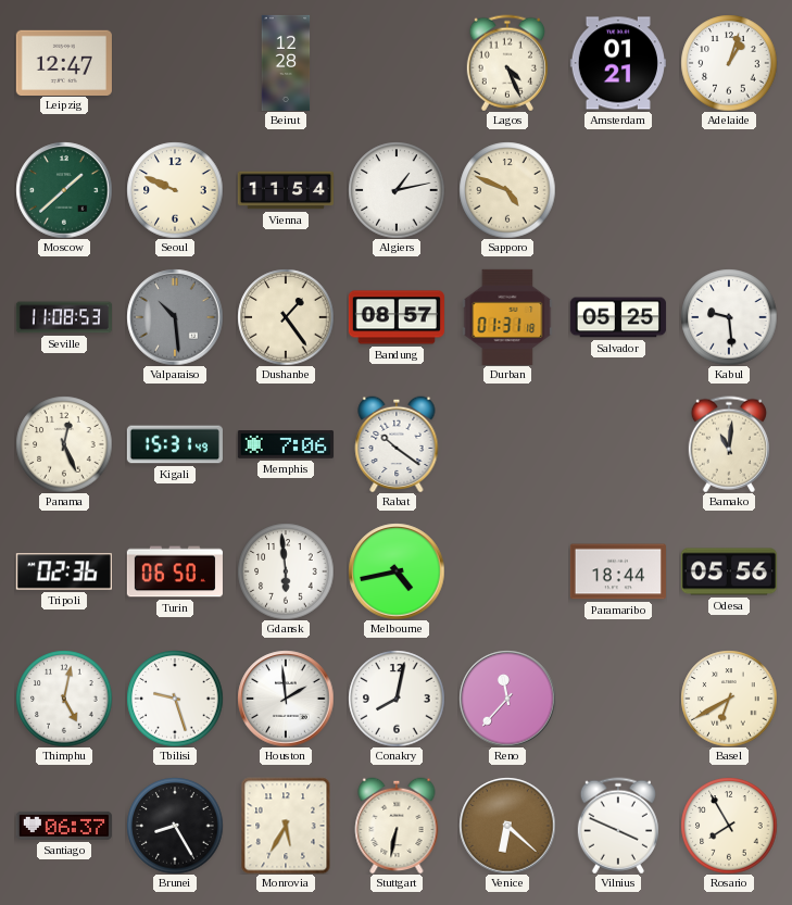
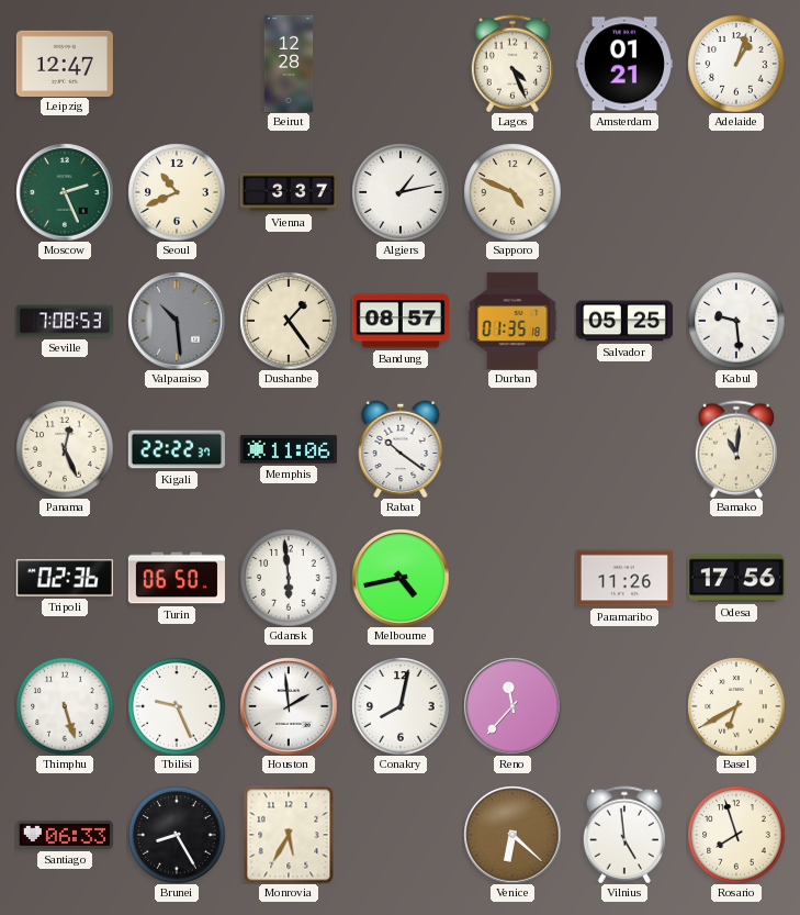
Moscow: 1:38 -> 2:26
Seoul: 9:49 -> 10:41
Vienna: 11:54 -> 3:37
Seville: 11:08 -> 7:08
Durban: 01:31 -> 01:35
Kigali: 15:31 -> 22:22
Memphis: 7:06 -> 11:06
Paramaribo: 18:44 -> 11:26
Odesa: 05:56 -> 17:56
Thimphu: 5:02 -> 5:27
Tbilisi: 9:27 -> 9:26
Santiago: 06:37 -> 06:33
Stuttgart: 6:32 -> none
Vilnius: 3:49 -> 4:59
Rosario: 7:55 -> 7:57
